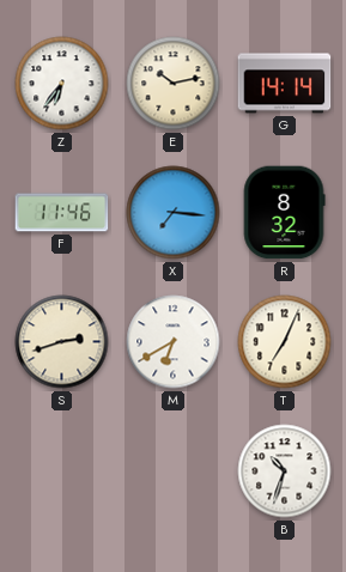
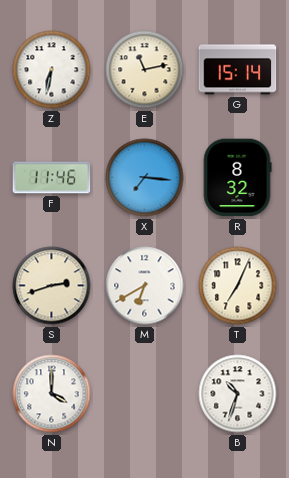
Z: 6:36 -> 6:32
E: 10:13 -> 11:13
G: 14:14 -> 15:14
N: none -> 4:00
